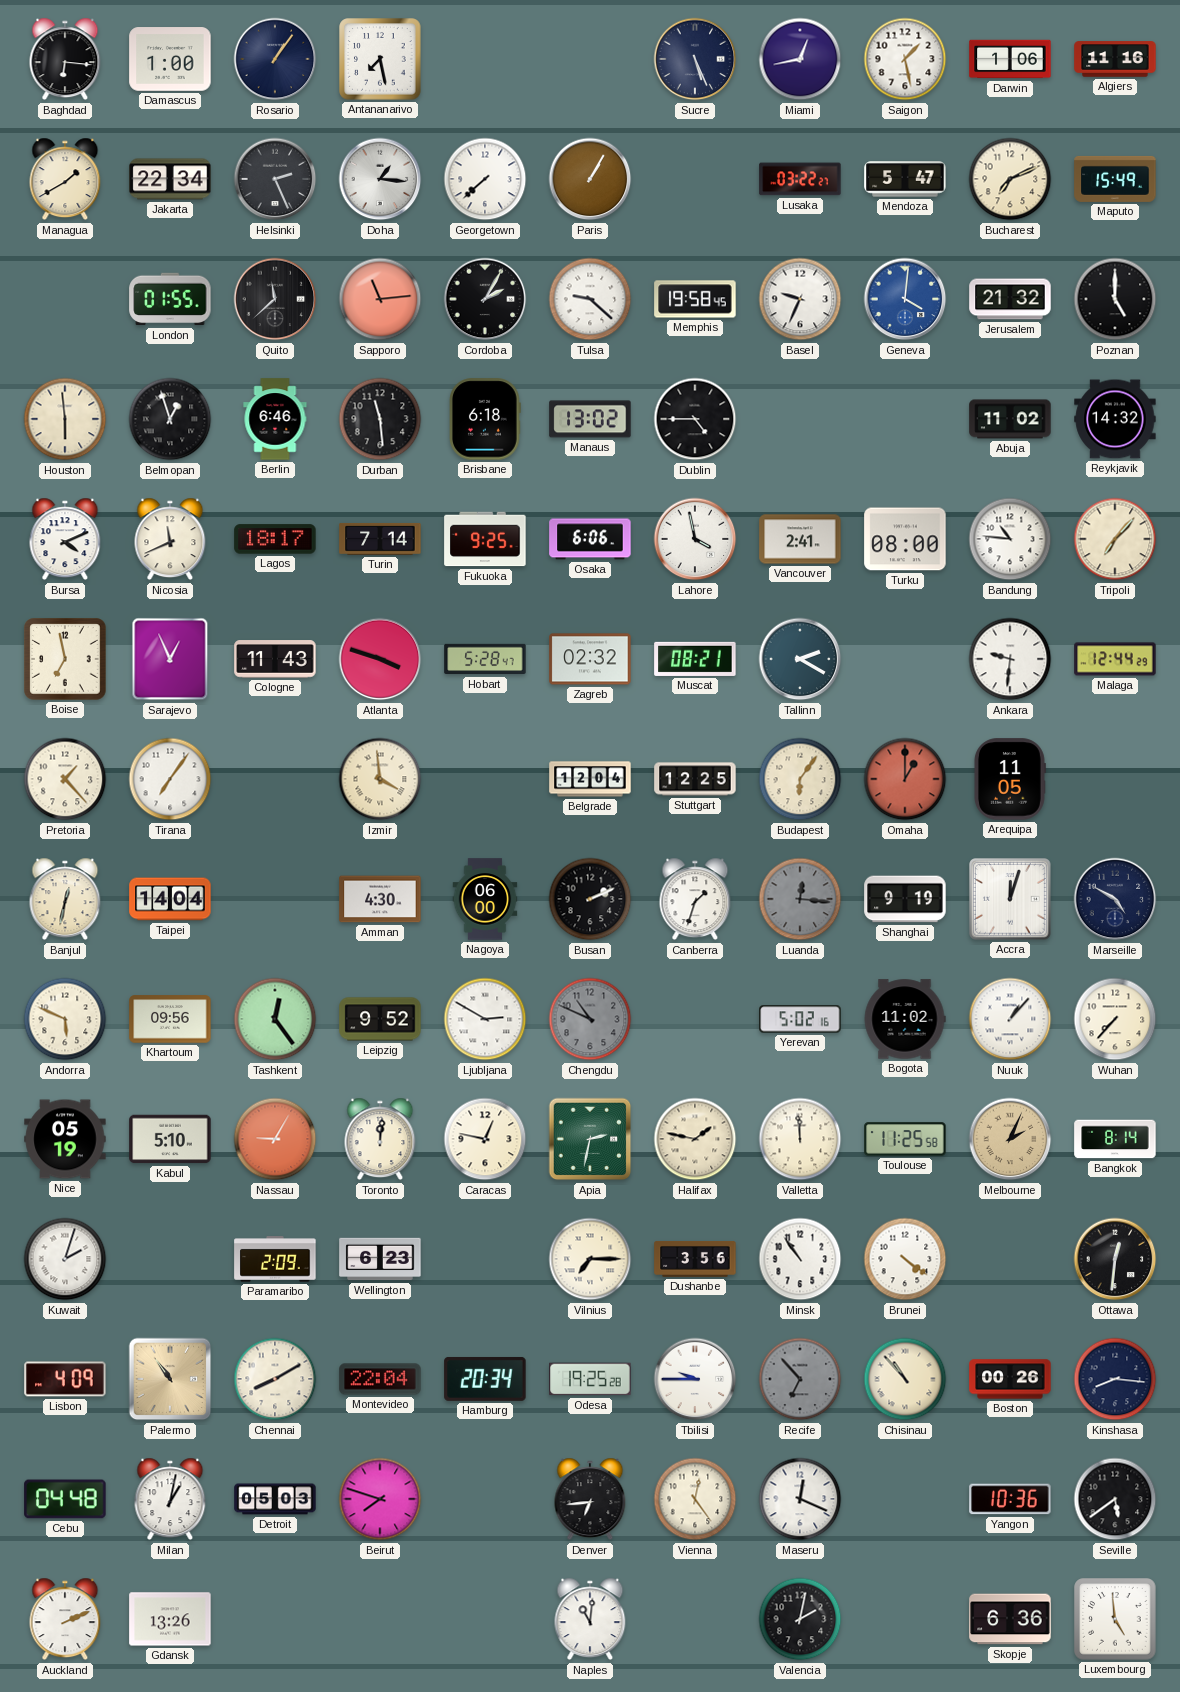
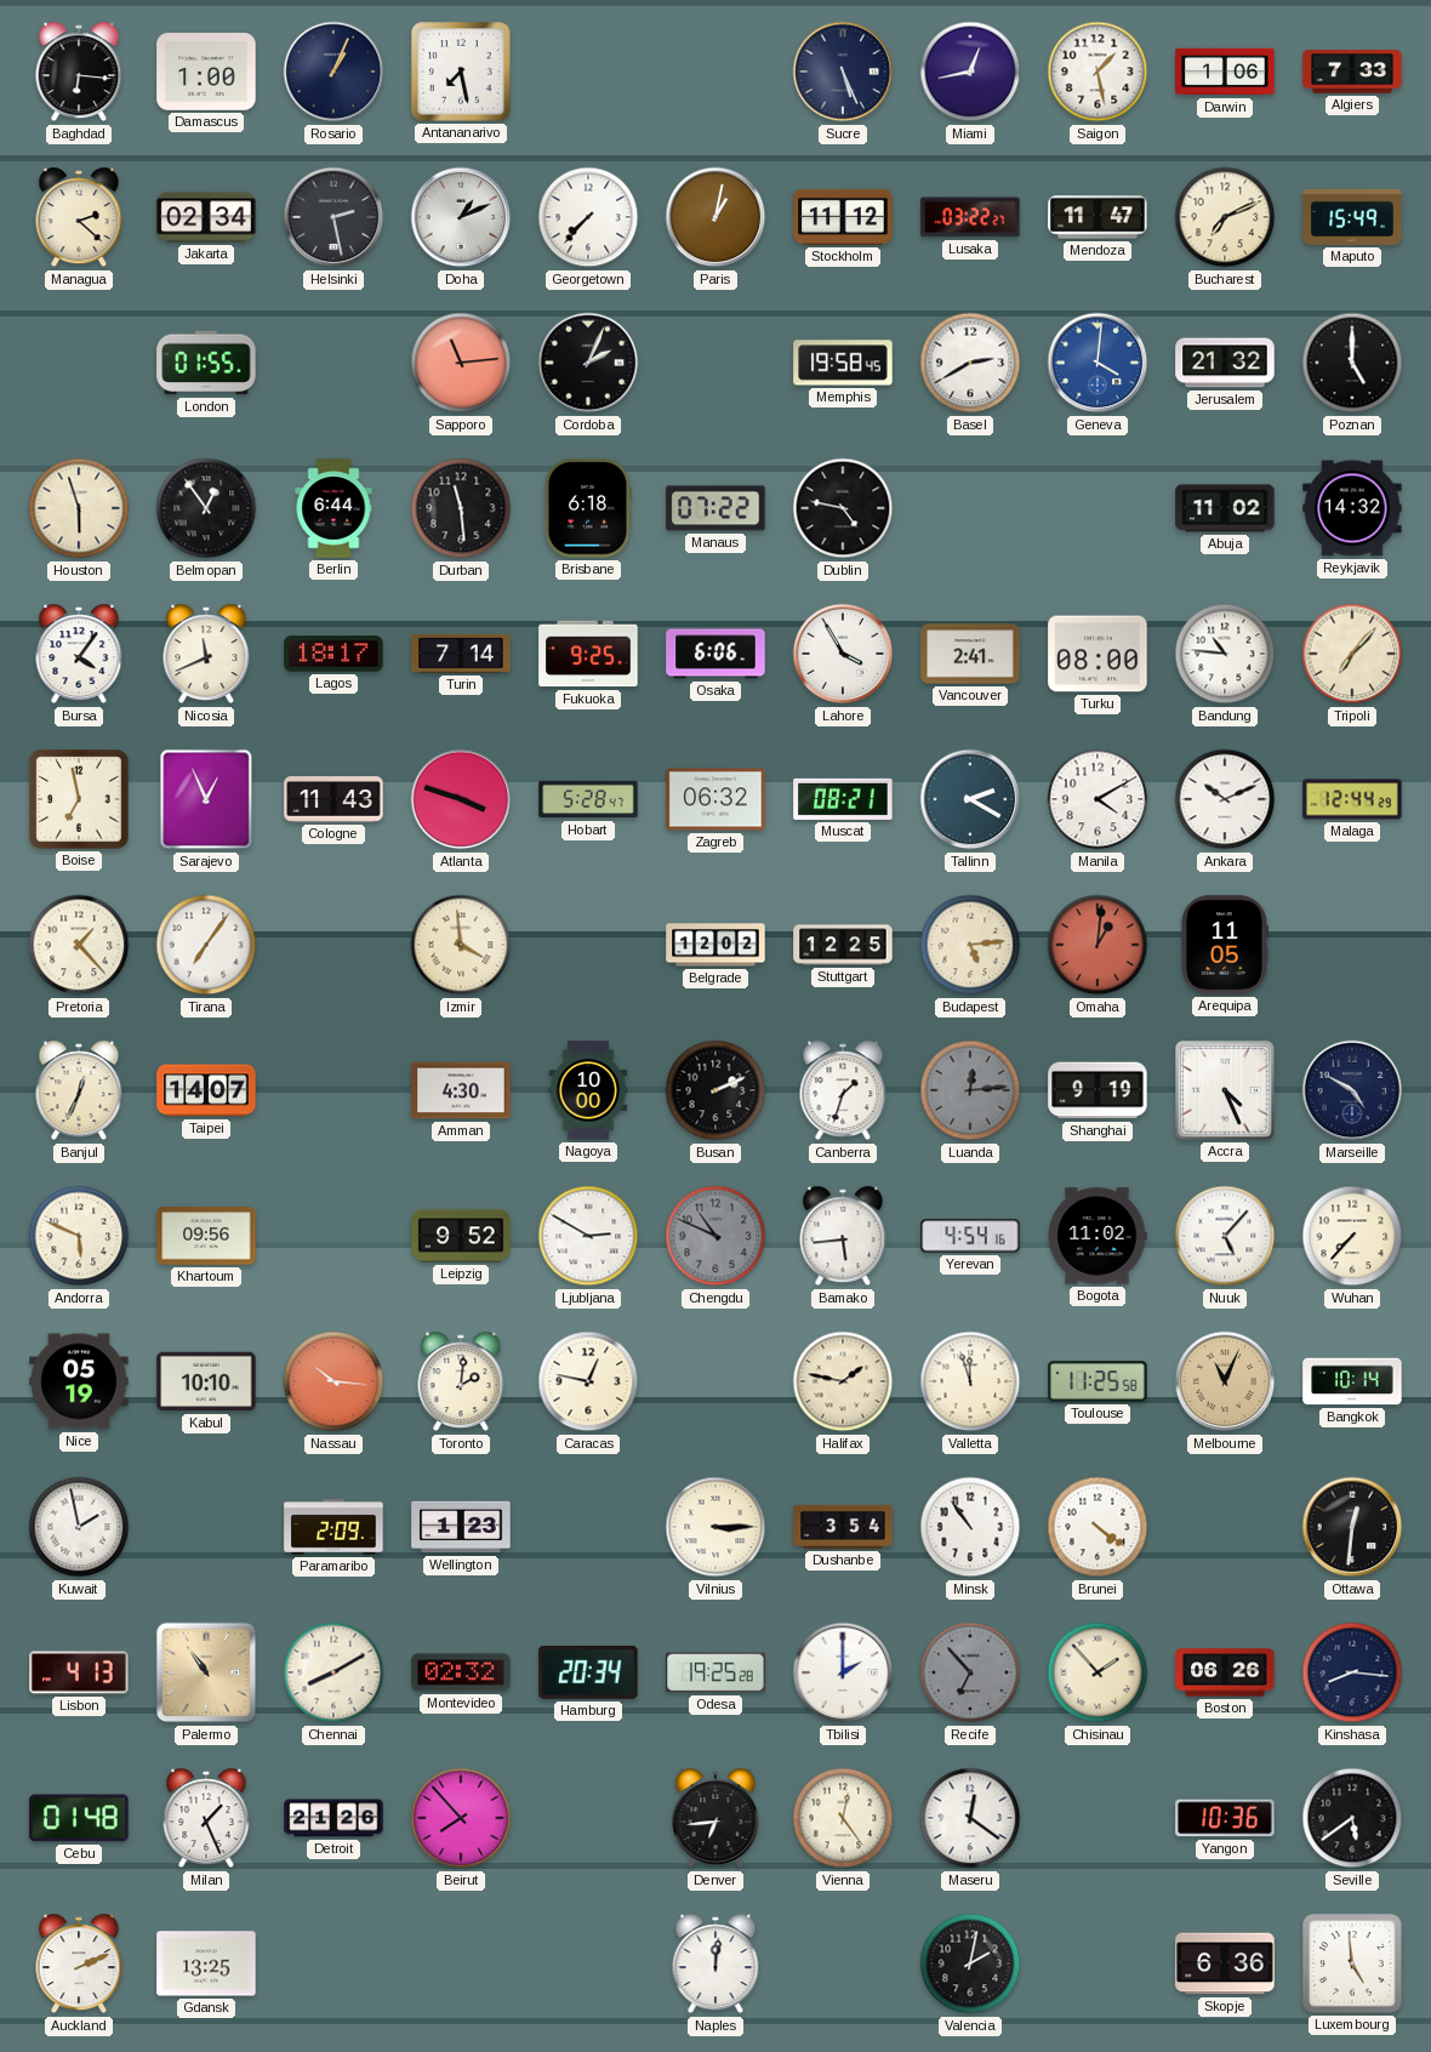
Rosario: 1:06 -> 1:04
Algiers: 11:16 -> 7:33
Managua: 1:40 -> 2:22
Jakarta: 22:34 -> 02:34
Helsinki: 2:26 -> 2:28
Doha: 1:16 -> 1:11
Georgetown: 7:38 -> 7:37
Paris: 1:05 -> 1:02
Stockholm: none -> 11:12
Mendoza: 5:47 -> 11:47
Quito: 11:38 -> none
Cordoba: 2:05 -> 2:04
Tulsa: 9:22 -> none
Basel: 9:34 -> 2:40
Houston: 5:59 -> 5:57
Belmopan: 12:57 -> 12:54
Berlin: 6:46 -> 6:44
Manaus: 13:02 -> 07:22
Dublin: 4:45 -> 4:47
Bursa: 4:11 -> 4:06
Lahore: 3:58 -> 3:55
Zagreb: 02:32 -> 06:32
Manila: none -> 4:10
Ankara: 9:31 -> 10:11
Belgrade: 12:04 -> 12:02
Budapest: 6:06 -> 5:14
Omaha: 1:00 -> 1:01
Banjul: 12:32 -> 12:34
Taipei: 14:04 -> 14:07
Nagoya: 06:00 -> 10:00
Luanda: 12:16 -> 12:14
Accra: 12:03 -> 4:26
Tashkent: 12:24 -> none
Bamako: none -> 5:44
Yerevan: 5:02 -> 4:54
Nuuk: 1:07 -> 5:07
Kabul: 5:10 -> 10:10
Nassau: 9:05 -> 10:16
Toronto: 12:01 -> 2:01
Apia: 2:32 -> none
Valletta: 11:59 -> 11:57
Melbourne: 2:04 -> 11:04
Bangkok: 8:14 -> 10:14
Kuwait: 2:03 -> 1:58
Wellington: 6:23 -> 1:23
Vilnius: 7:15 -> 3:15
Dushanbe: 3:56 -> 3:54
Lisbon: 4:09 -> 4:13
Montevideo: 22:04 -> 02:32
Tbilisi: 9:45 -> 2:00
Chisinau: 10:53 -> 1:53
Boston: 00:26 -> 06:26
Cebu: 04:48 -> 01:48
Milan: 1:02 -> 1:26
Detroit: 05:03 -> 21:26
Beirut: 7:48 -> 7:53
Maseru: 12:19 -> 12:21
Gdansk: 13:26 -> 13:25
Naples: 11:01 -> 12:01
